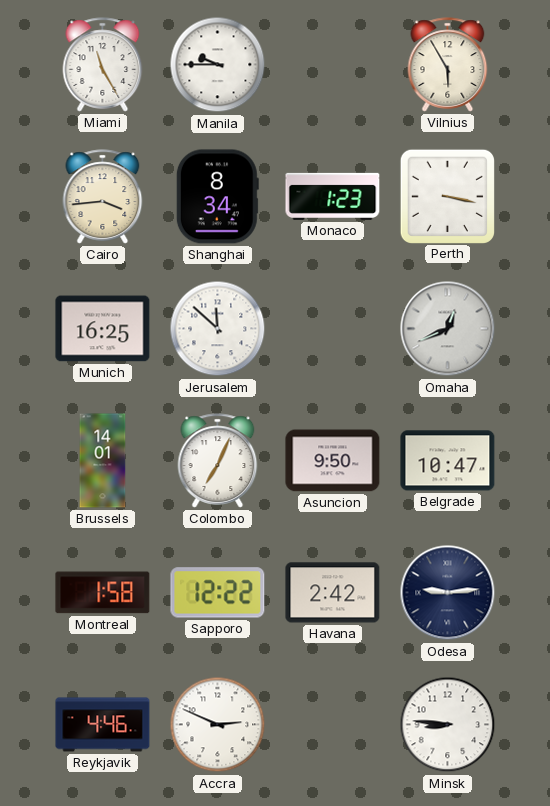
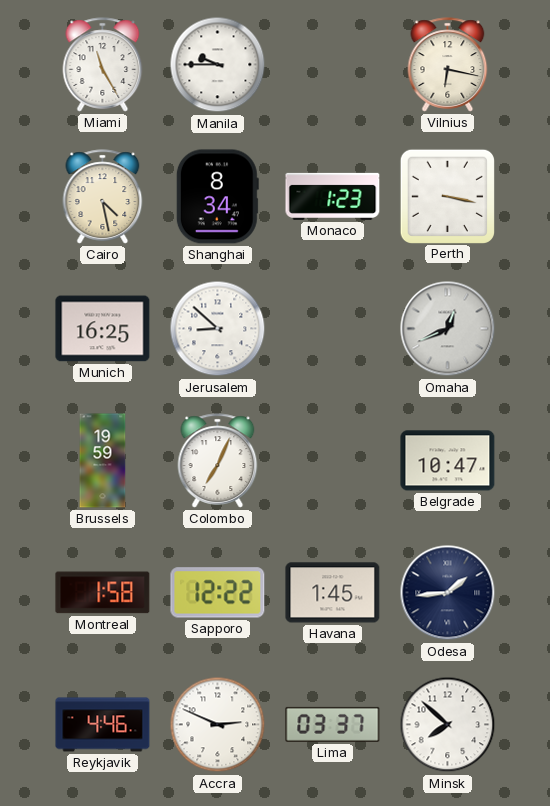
Vilnius: 5:55 -> 6:17
Cairo: 3:44 -> 4:28
Jerusalem: 11:52 -> 8:52
Brussels: 14:01 -> 19:59
Asuncion: 9:50 -> none
Havana: 2:42 -> 1:45
Odesa: 9:14 -> 1:44
Lima: none -> 03:37
Minsk: 8:46 -> 7:52
